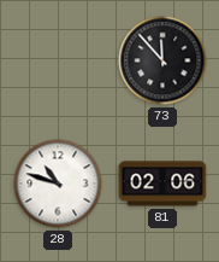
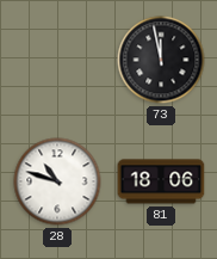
73: 11:53 -> 11:58
81: 02:06 -> 18:06
